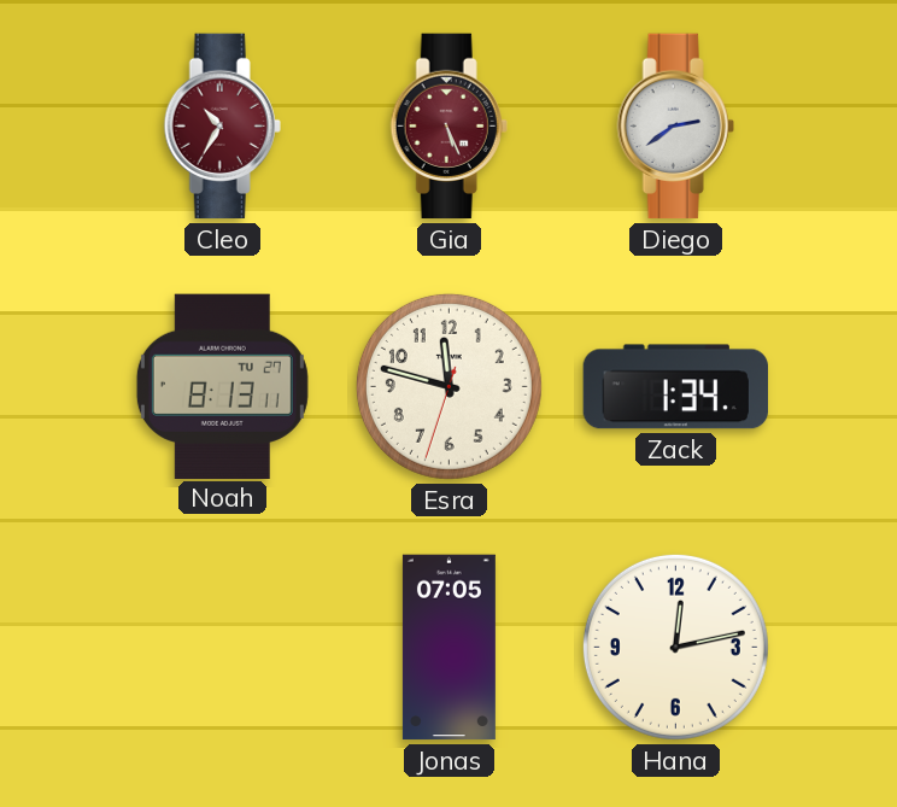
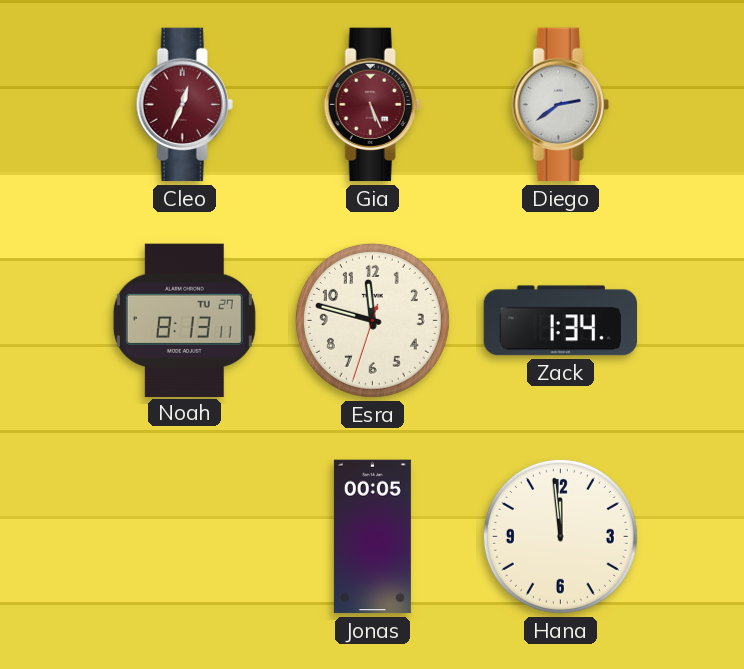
Cleo: 10:35 -> 12:34
Jonas: 07:05 -> 00:05
Hana: 12:13 -> 11:59
